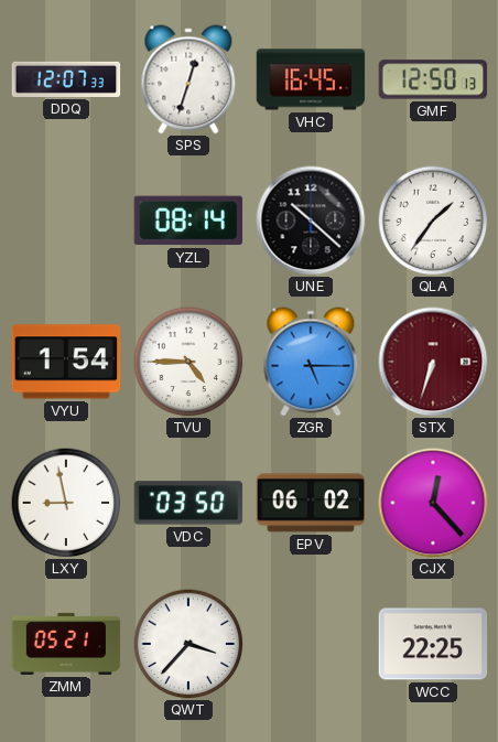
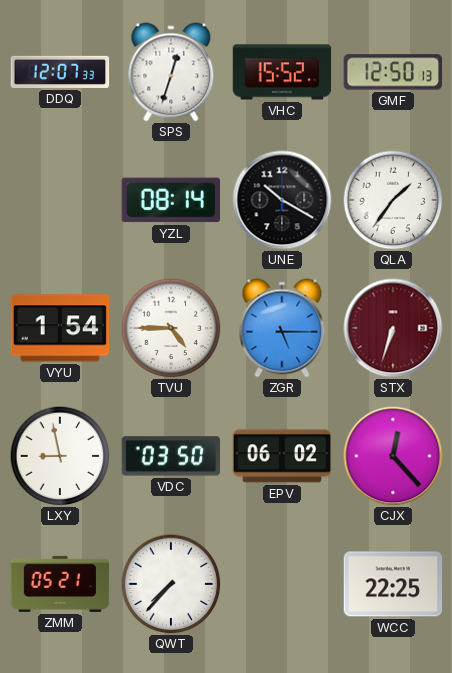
VHC: 16:45 -> 15:52
UNE: 10:22 -> 10:20
QWT: 3:37 -> 7:37
